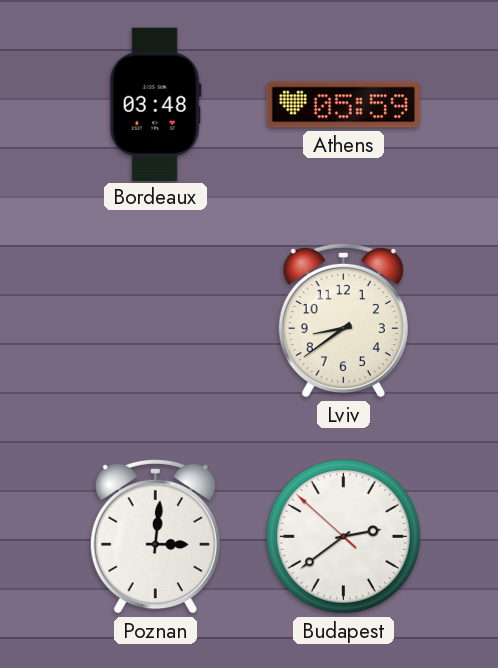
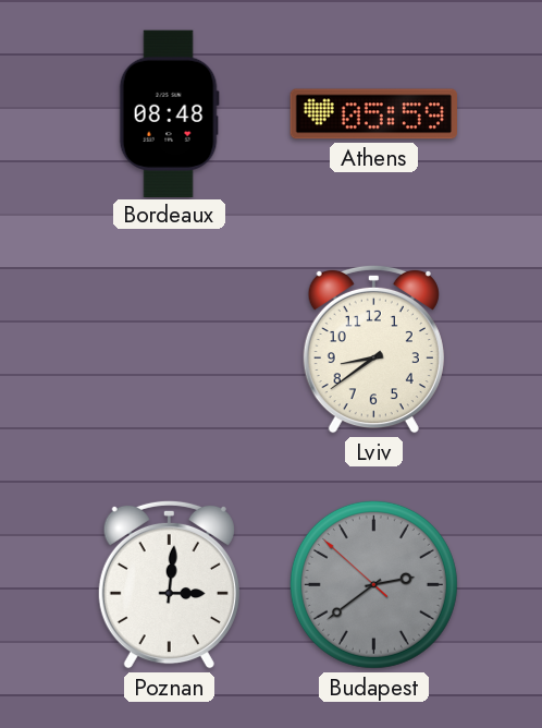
Bordeaux: 03:48 -> 08:48
Budapest dial: white -> grey
